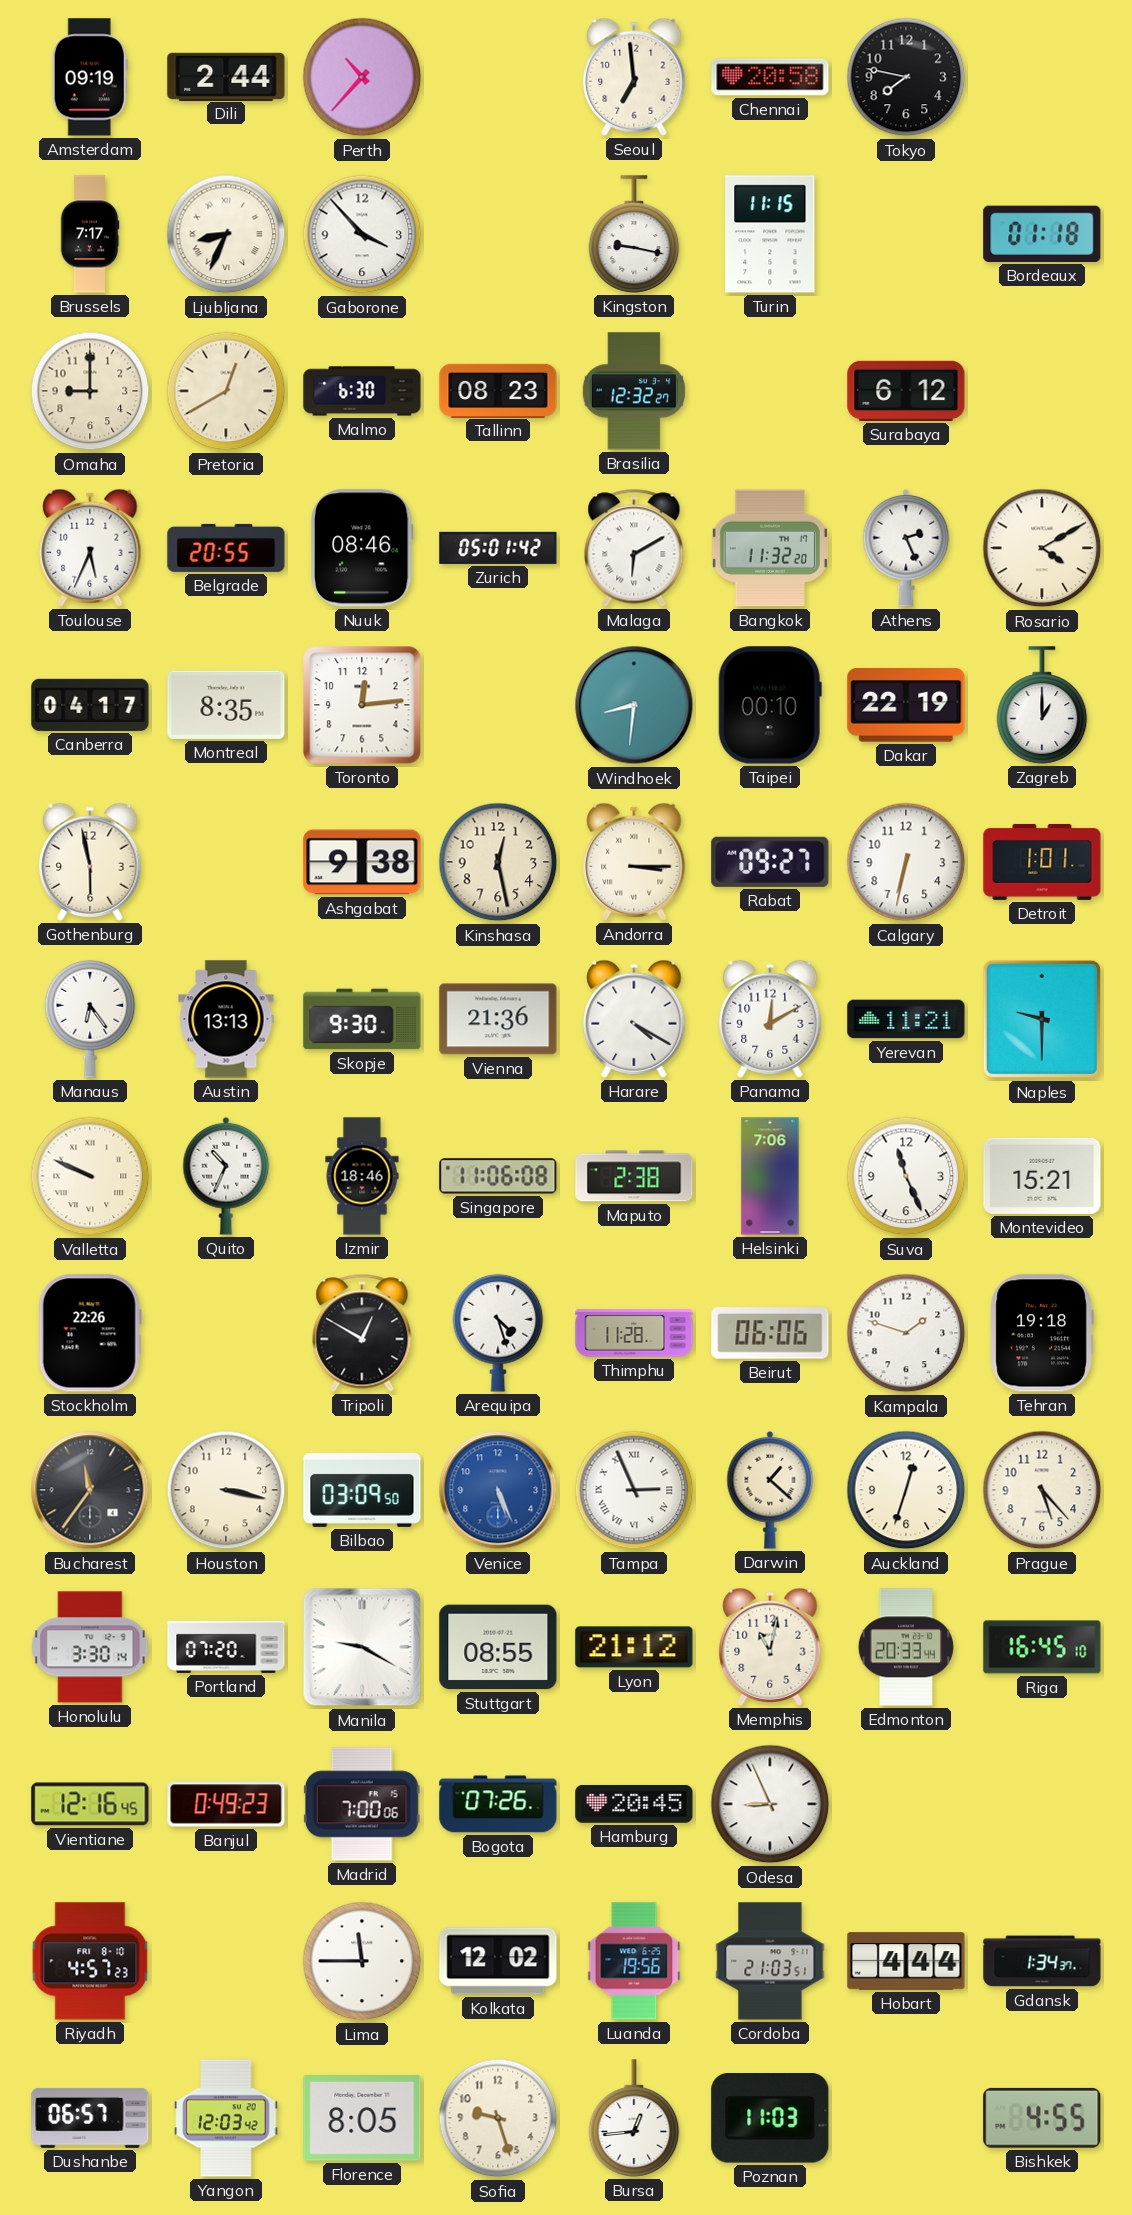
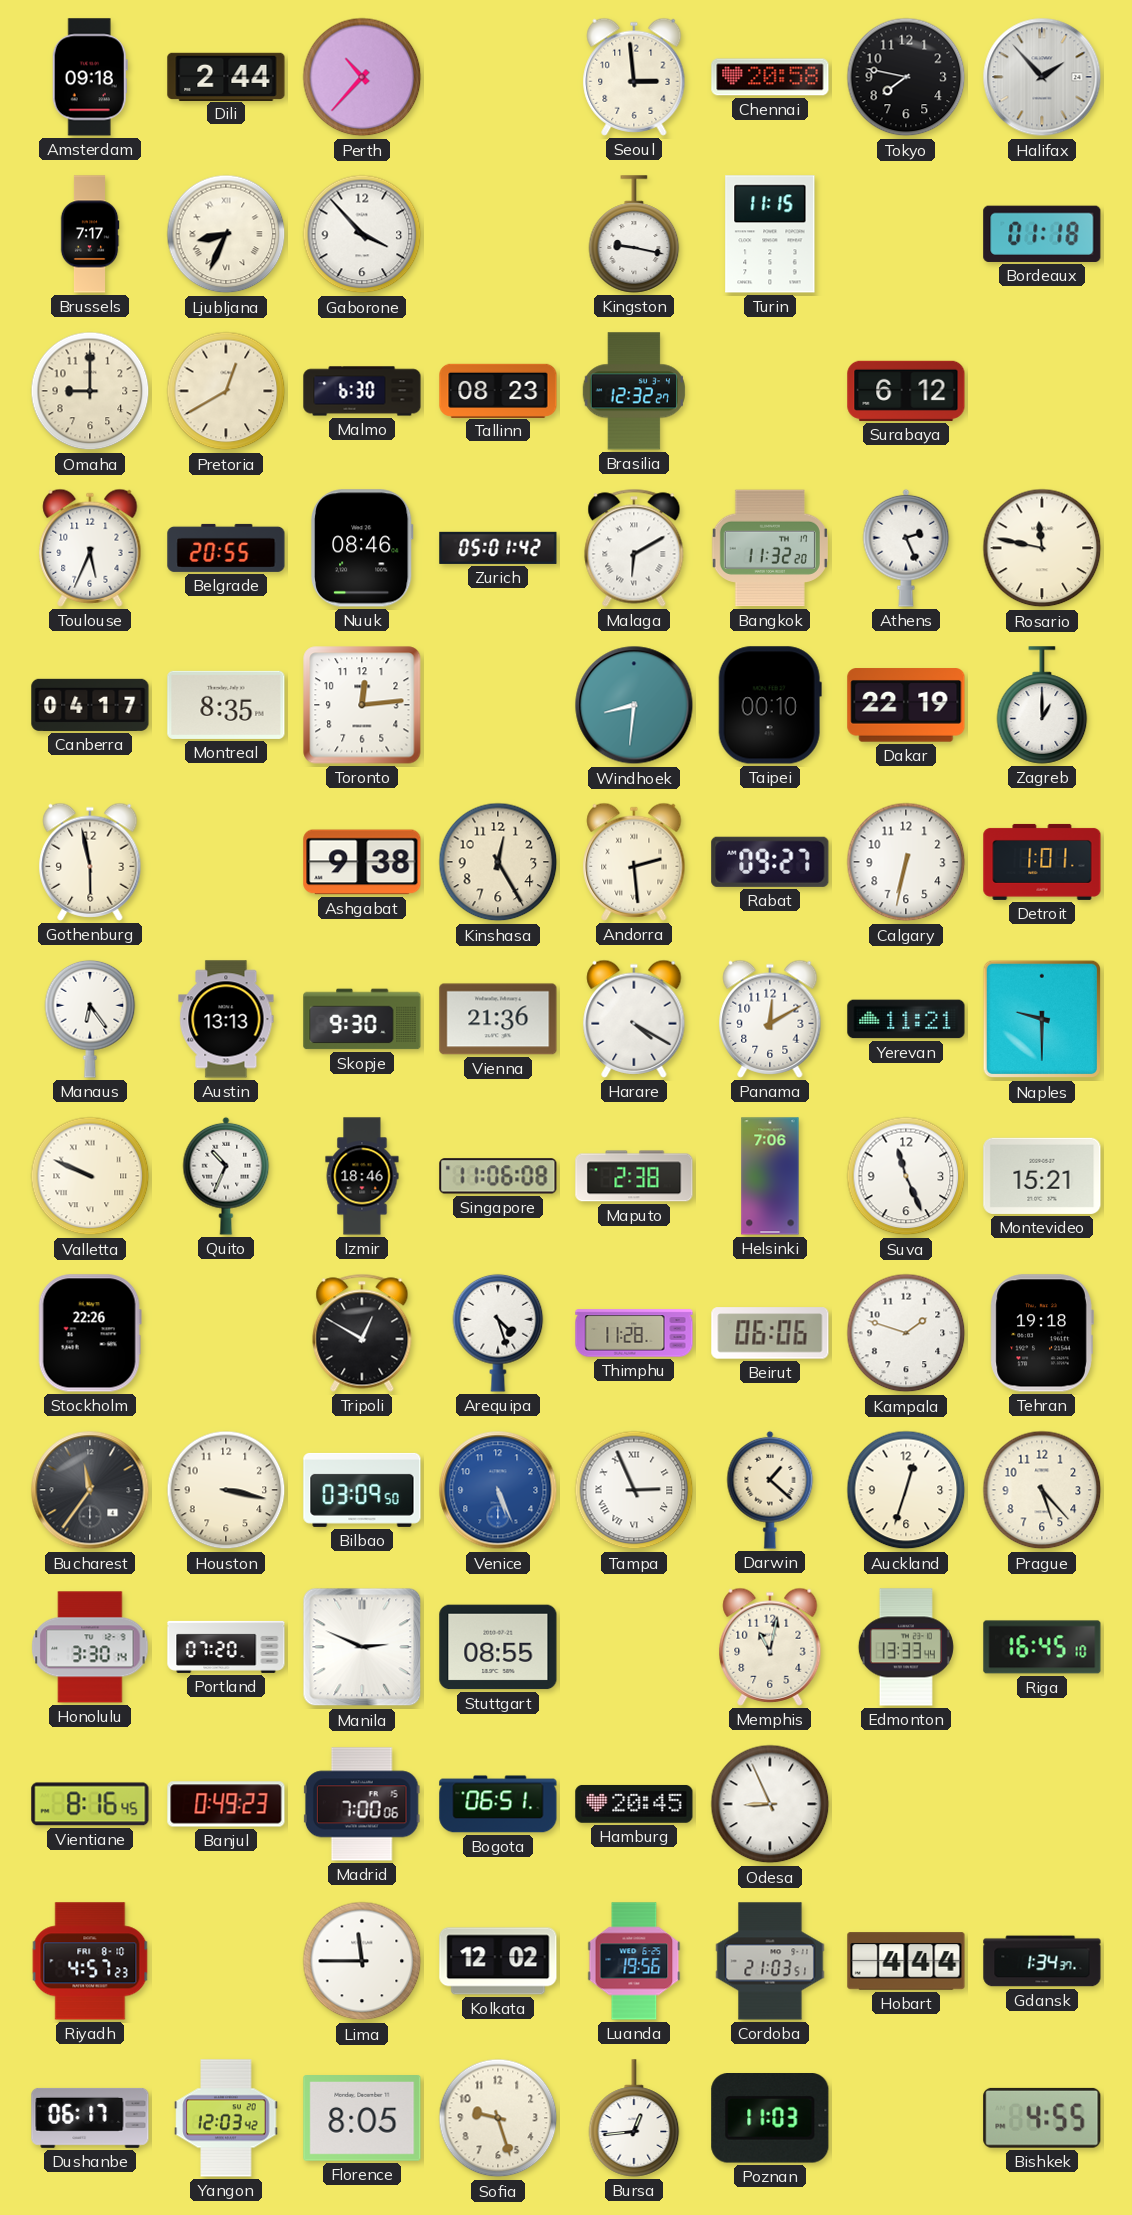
Amsterdam: 09:19 -> 09:18
Seoul: 6:59 -> 2:59
Halifax: none -> 1:53
Rosario: 4:10 -> 11:47
Kinshasa: 12:28 -> 12:25
Andorra: 3:15 -> 2:29
Manila: 9:20 -> 2:49
Lyon: 21:12 -> none
Edmonton: 20:33 -> 13:33
Vientiane: 12:16 -> 8:16
Bogota: 07:26 -> 06:51
Dushanbe: 06:57 -> 06:17
